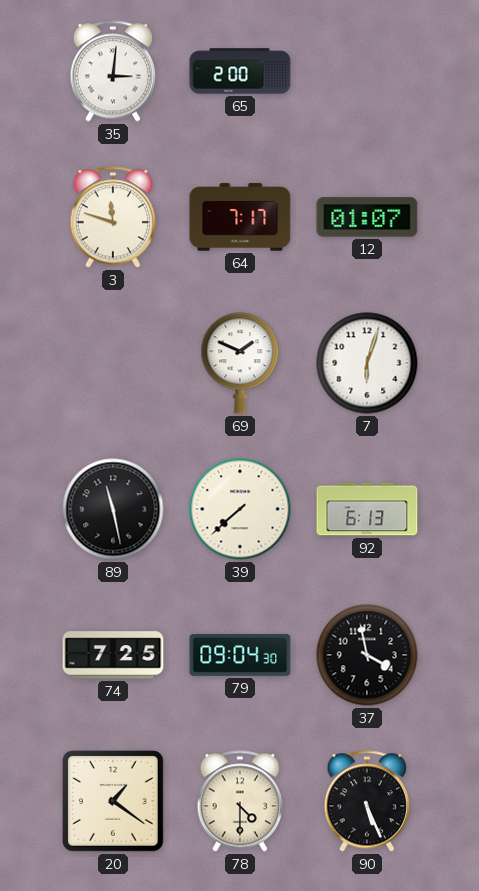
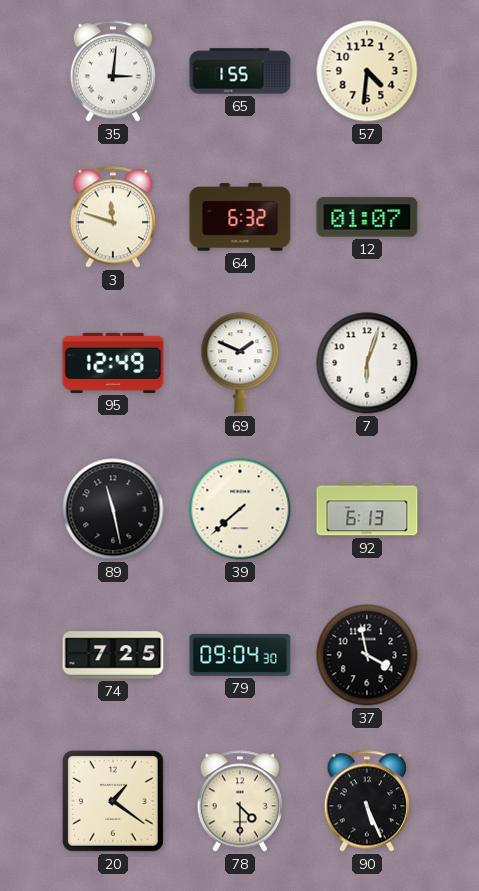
65: 2:00 -> 1:55
57: none -> 4:31
64: 7:17 -> 6:32
95: none -> 12:49
